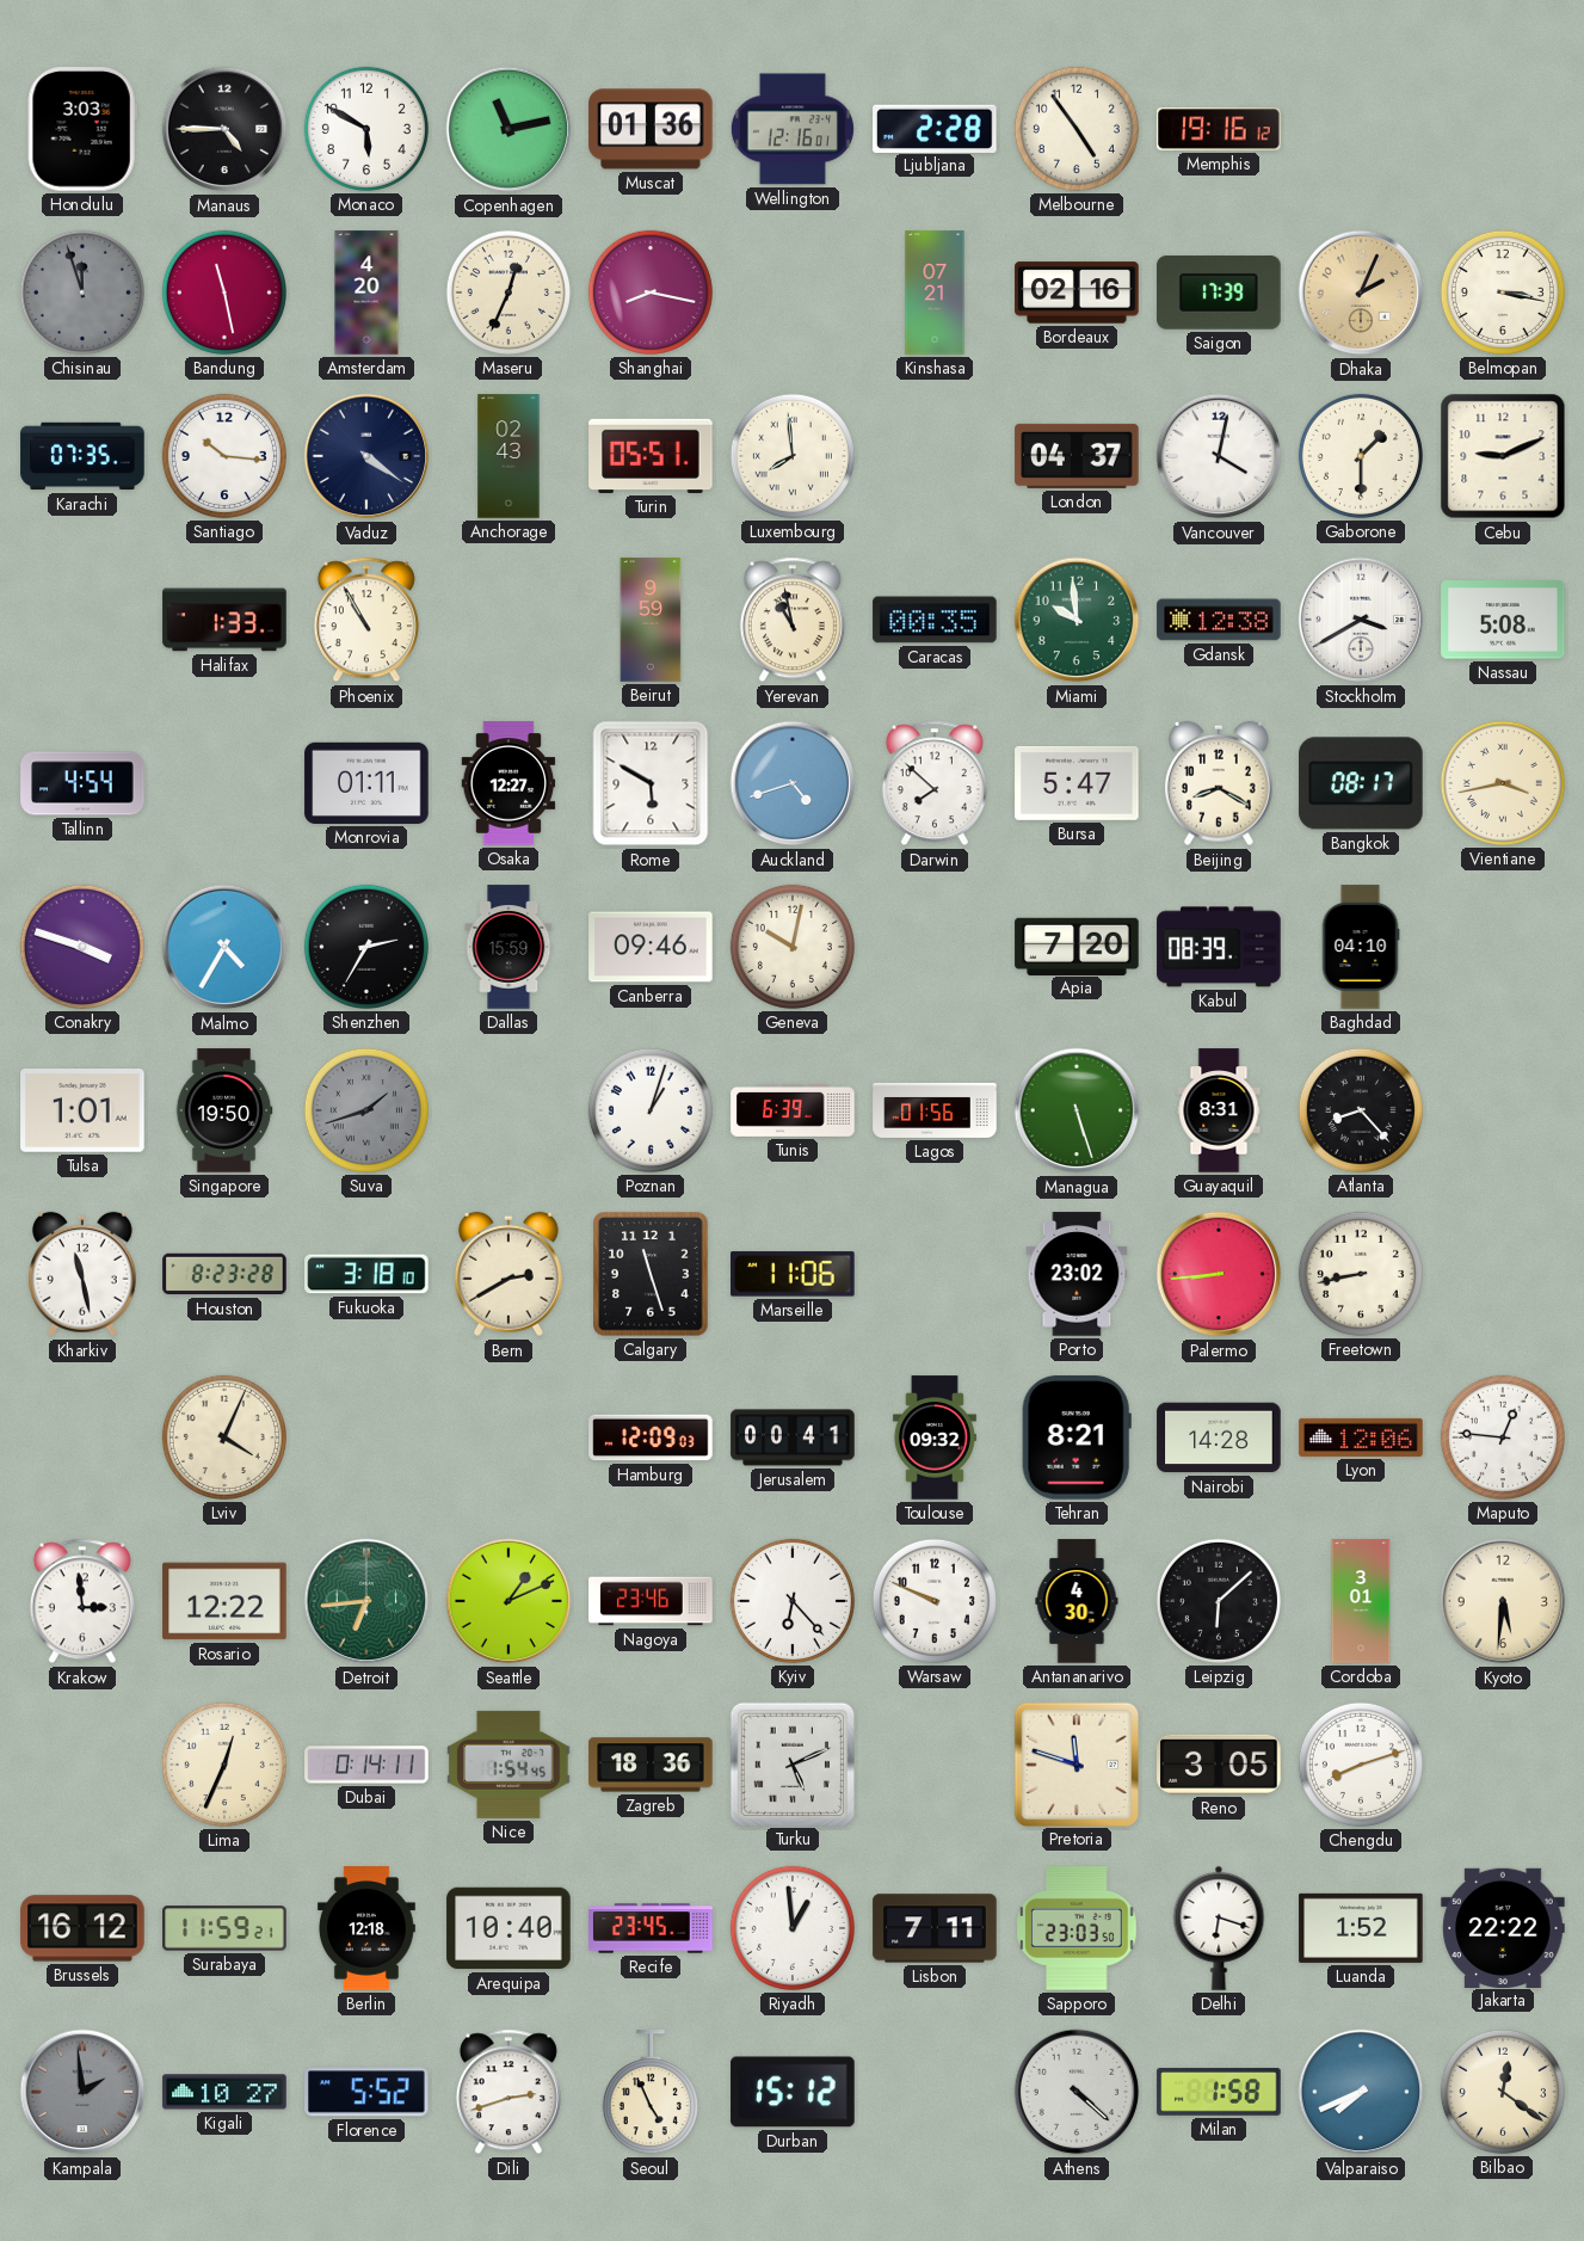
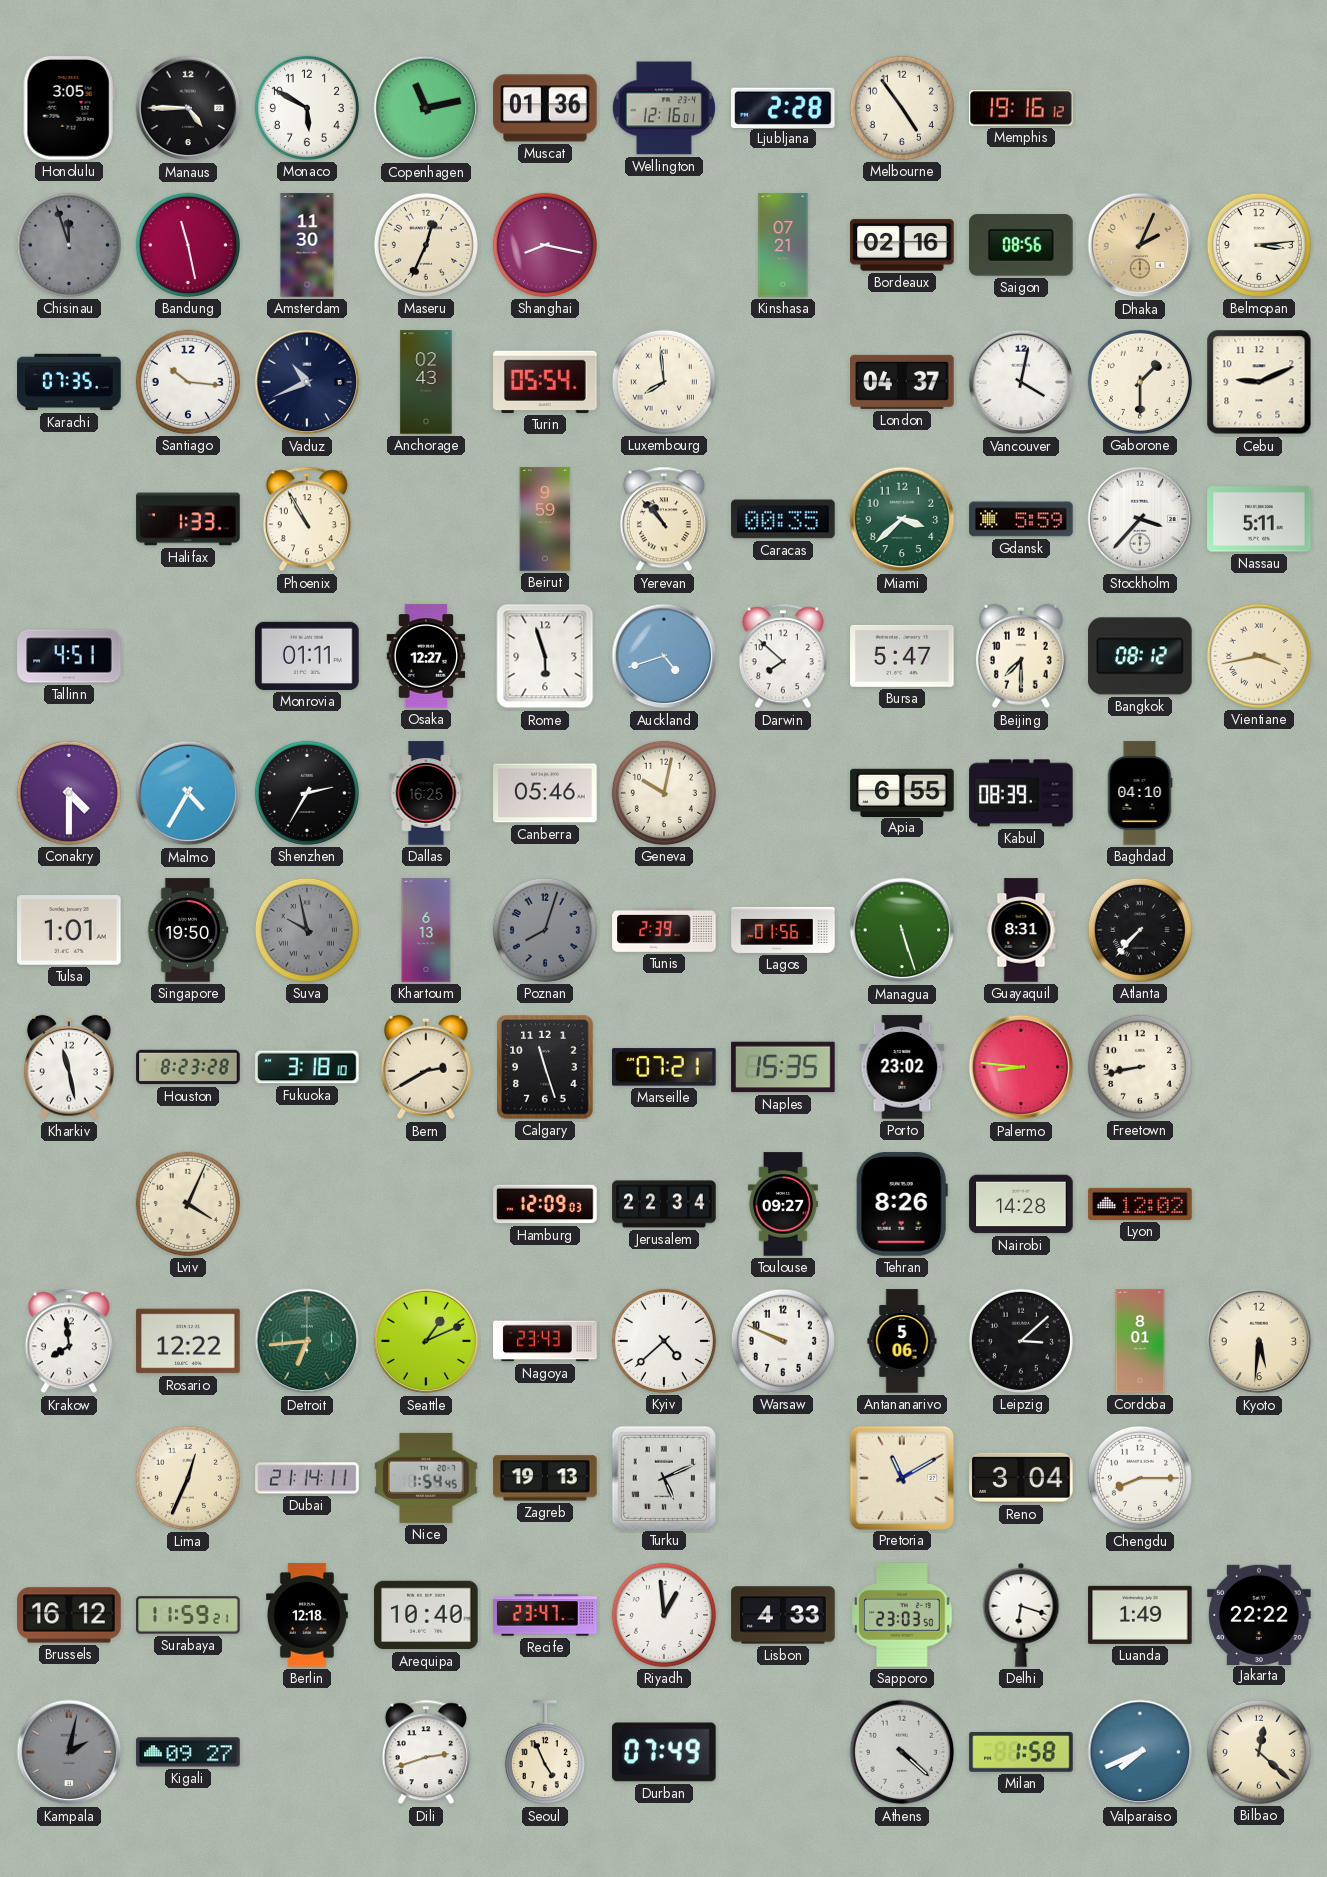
Honolulu: 3:03 -> 3:05
Amsterdam: 4:20 -> 11:30
Saigon: 17:39 -> 08:56
Belmopan: 3:17 -> 3:14
Vaduz: 4:21 -> 10:41
Turin: 05:51 -> 05:54
Yerevan: 10:58 -> 10:53
Miami: 9:59 -> 3:38
Gdansk: 12:38 -> 5:59
Stockholm: 3:40 -> 3:37
Nassau: 5:08 -> 5:11
Tallinn: 4:54 -> 4:51
Rome: 5:50 -> 5:57
Beijing: 8:20 -> 7:30
Bangkok: 08:17 -> 08:12
Conakry: 3:48 -> 4:30
Dallas: 15:59 -> 16:25
Canberra: 09:46 -> 05:46
Apia: 7:20 -> 6:55
Suva: 1:42 -> 9:58
Khartoum: none -> 6:13
Poznan: 1:03 -> 8:03
Poznan dial: white -> grey
Tunis: 6:39 -> 2:39
Atlanta: 8:23 -> 7:37
Marseille: 11:06 -> 07:21
Naples: none -> 15:35
Palermo: 8:44 -> 8:46
Jerusalem: 00:41 -> 22:34
Toulouse: 09:32 -> 09:27
Tehran: 8:21 -> 8:26
Lyon: 12:06 -> 12:02
Maputo: 12:46 -> none
Krakow: 2:59 -> 7:59
Nagoya: 23:46 -> 23:43
Kyiv: 6:23 -> 4:38
Antananarivo: 4:30 -> 5:06
Leipzig: 6:08 -> 3:08
Cordoba: 3:01 -> 8:01
Dubai: 0:14 -> 21:14
Zagreb: 18:36 -> 19:13
Pretoria: 11:48 -> 11:10
Reno: 3:05 -> 3:04
Chengdu: 8:12 -> 8:15
Recife: 23:45 -> 23:47
Lisbon: 7:11 -> 4:33
Luanda: 1:52 -> 1:49
Kampala: 1:59 -> 2:02
Kigali: 10:27 -> 09:27
Florence: 5:52 -> none
Durban: 15:12 -> 07:49
Bilbao: 12:21 -> 12:22
